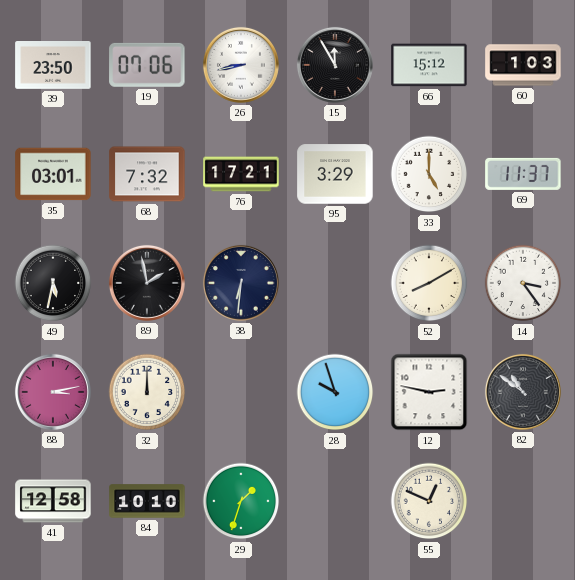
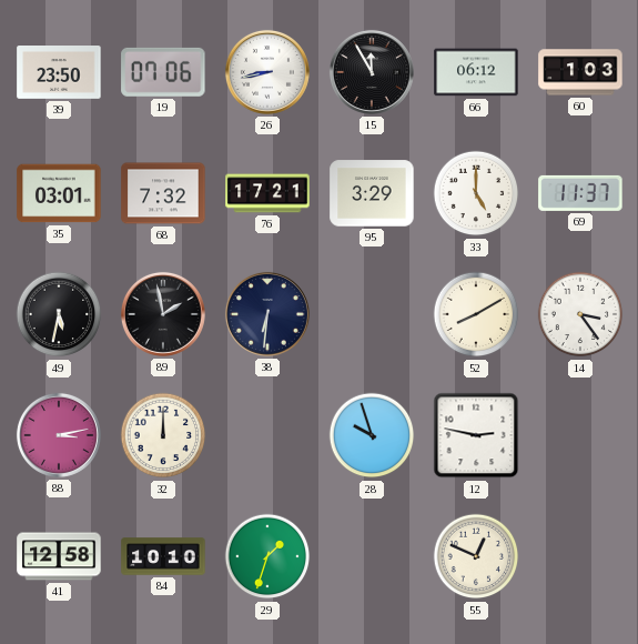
66: 15:12 -> 06:12
82: 10:51 -> none
